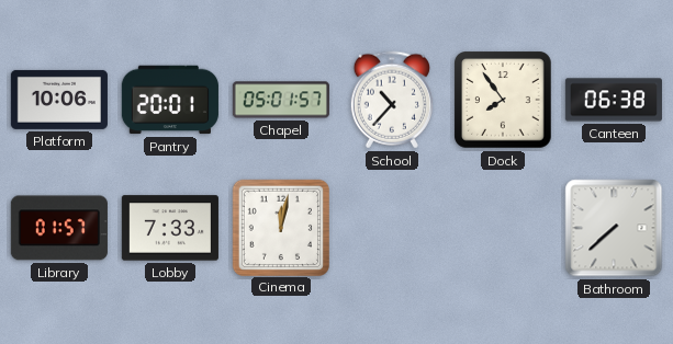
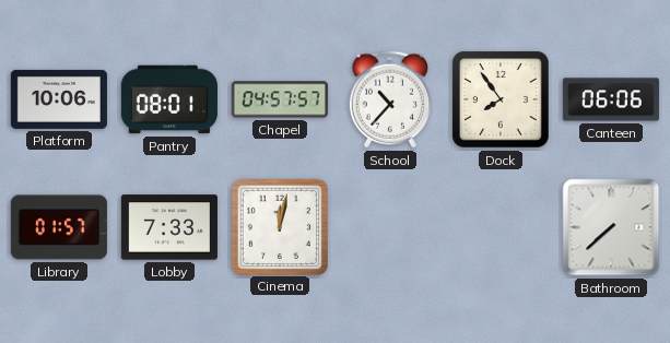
Pantry: 20:01 -> 08:01
Chapel: 05:01 -> 04:57
Canteen: 06:38 -> 06:06
